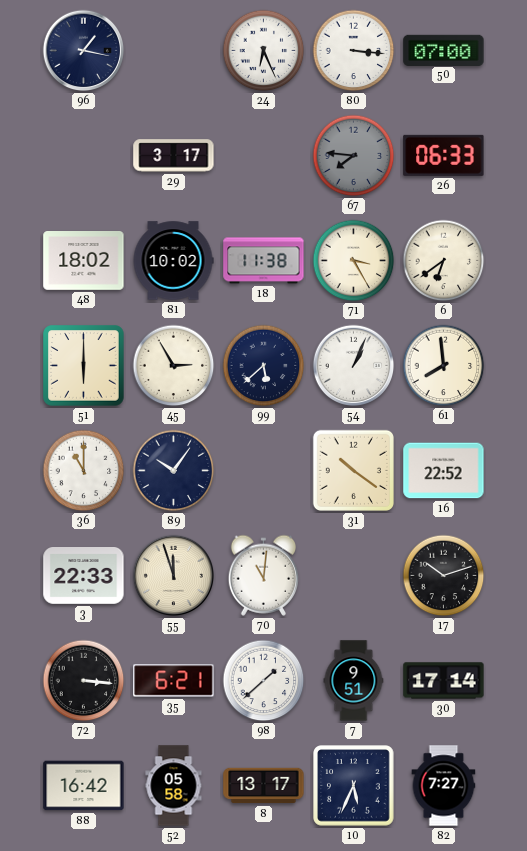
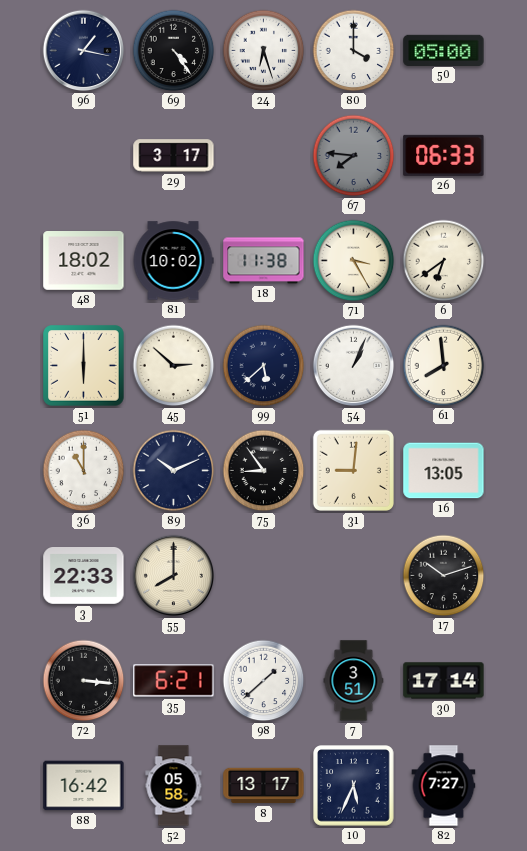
69: none -> 4:24
24: 6:26 -> 6:27
80: 3:16 -> 4:00
50: 07:00 -> 05:00
45: 2:55 -> 2:52
89: 10:06 -> 10:11
75: none -> 8:54
31: 10:21 -> 9:01
16: 22:52 -> 13:05
55: 11:57 -> 8:00
70: 11:01 -> none
7: 9:51 -> 3:51
